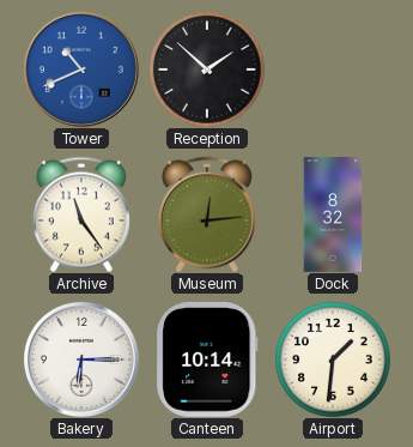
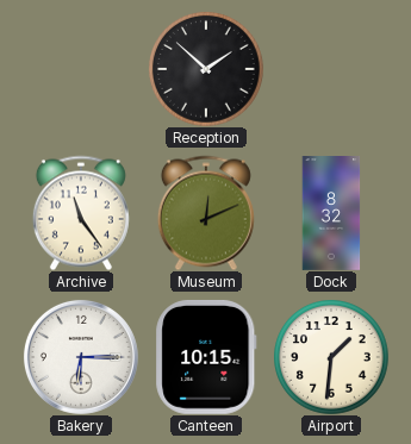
Tower: 10:41 -> none
Museum: 12:14 -> 12:11
Canteen: 10:14 -> 10:15
